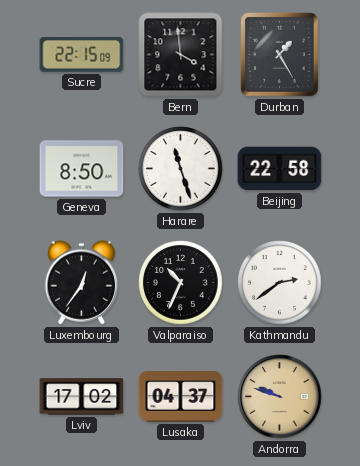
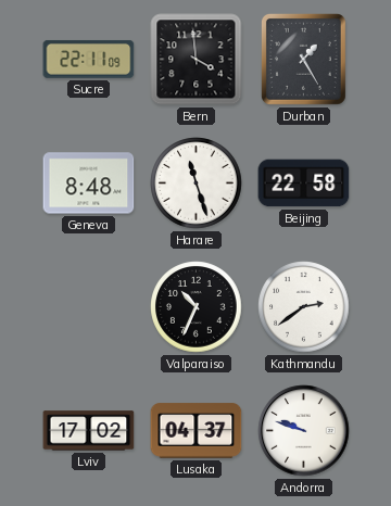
Sucre: 22:15 -> 22:11
Geneva: 8:50 -> 8:48
Luxembourg: 12:36 -> none
Andorra dial: champagne -> white
